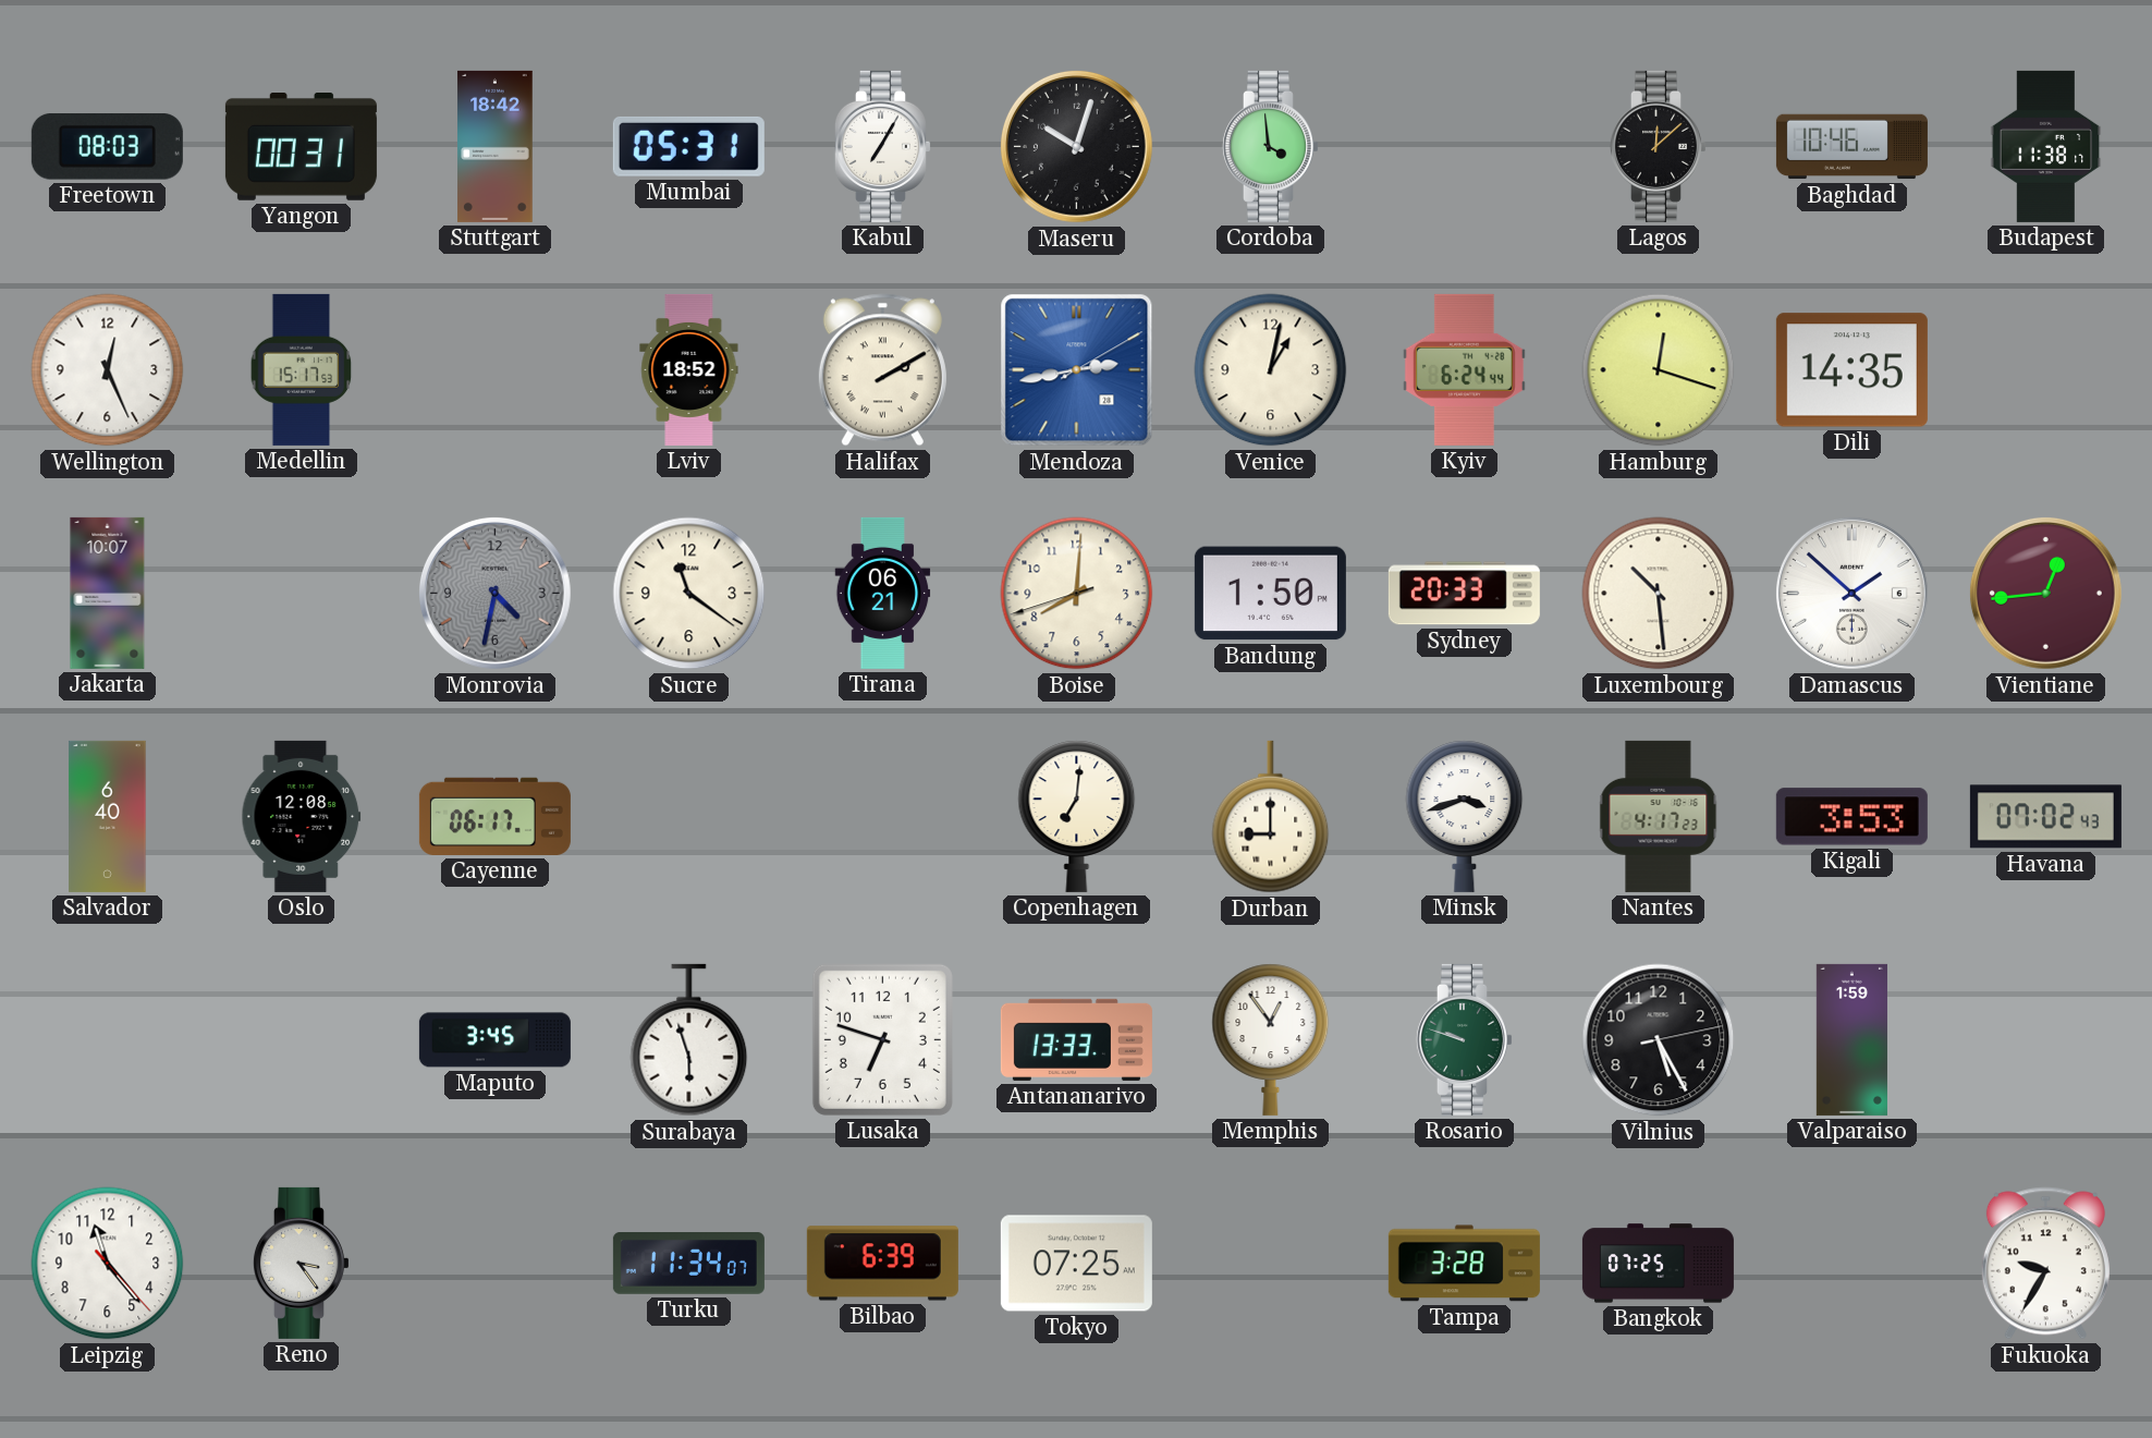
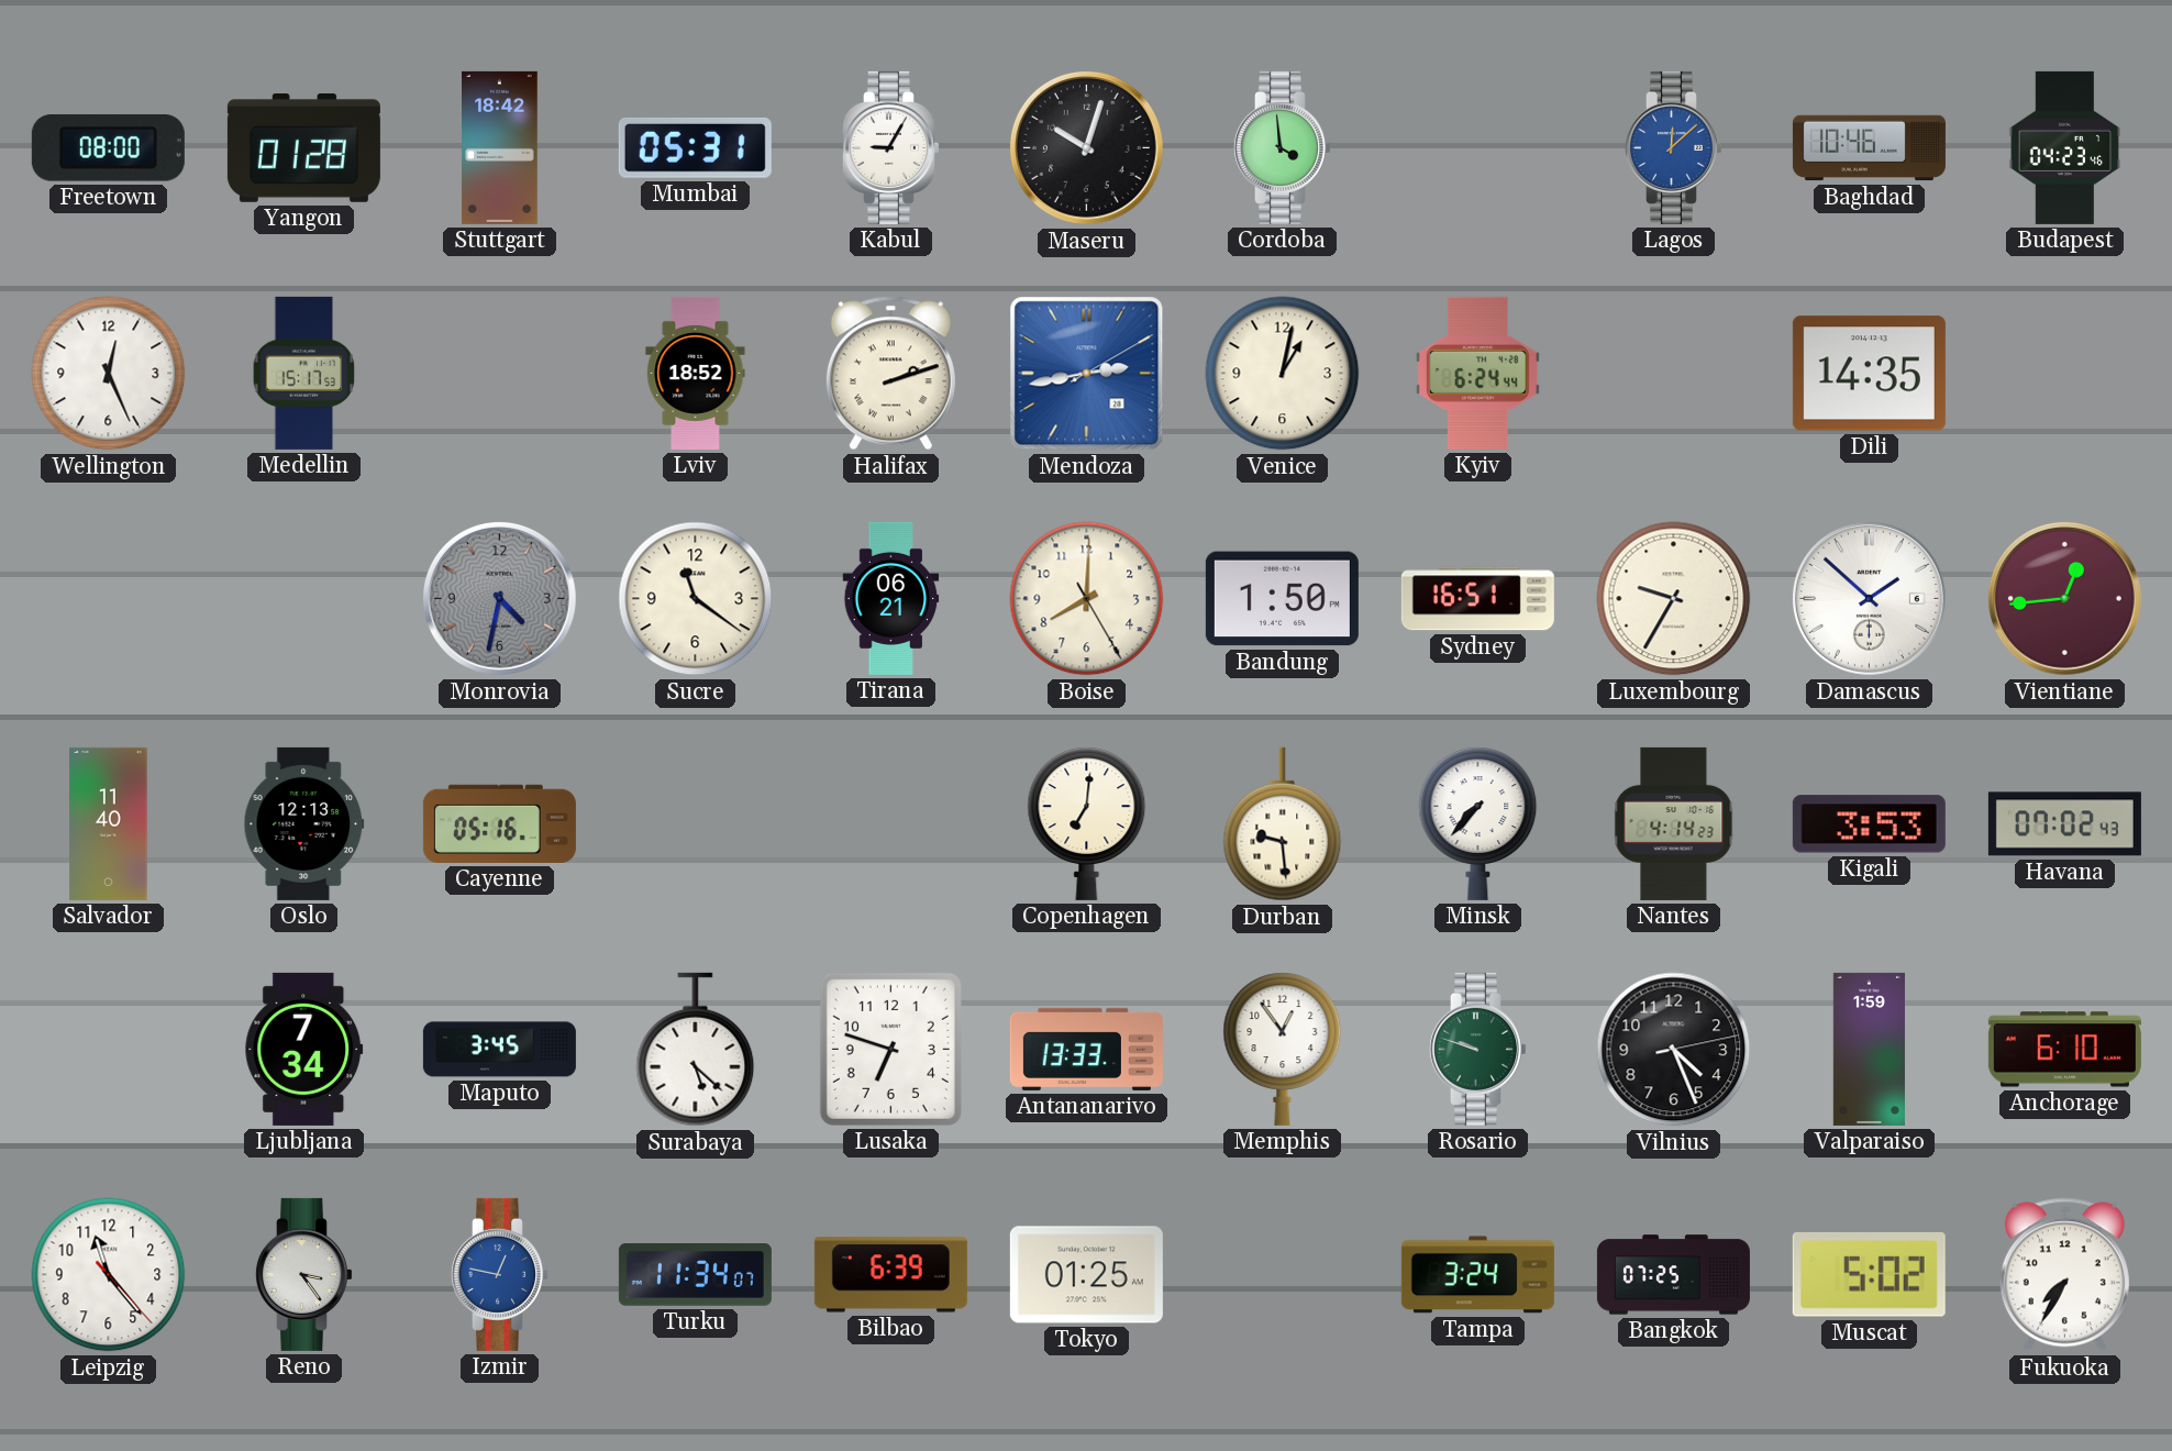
Freetown: 08:03 -> 08:00
Yangon: 00:31 -> 01:28
Kabul: 7:05 -> 9:05
Lagos dial: black -> blue
Budapest: 11:38 -> 04:23
Halifax: 2:10 -> 2:12
Hamburg: 12:18 -> none
Jakarta: 10:07 -> none
Boise: 8:00:42 -> 8:00:25
Sydney: 20:33 -> 16:51
Luxembourg: 10:29 -> 9:35
Salvador: 6:40 -> 11:40
Oslo: 12:08 -> 12:13
Cayenne: 06:17 -> 05:16
Durban: 9:00 -> 9:29
Minsk: 3:42 -> 7:37
Nantes: 4:17 -> 4:14
Ljubljana: none -> 7:34
Surabaya: 5:57 -> 5:22
Vilnius: 5:25 -> 4:26
Anchorage: none -> 6:10
Izmir: none -> 12:47
Tokyo: 07:25 -> 01:25
Tampa: 3:28 -> 3:24
Muscat: none -> 5:02
Fukuoka: 9:35 -> 7:35
